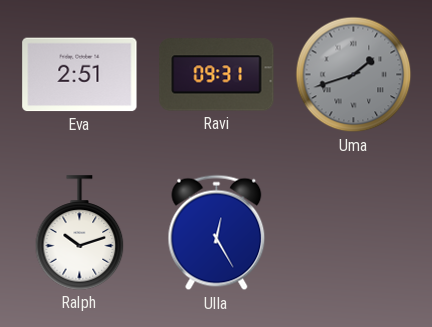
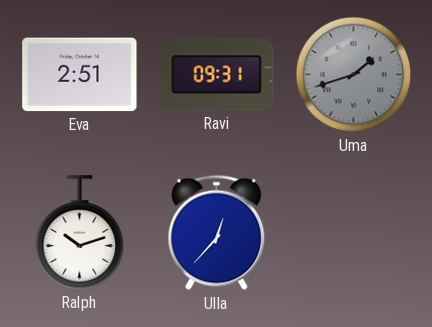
Ulla: 12:25 -> 12:37
